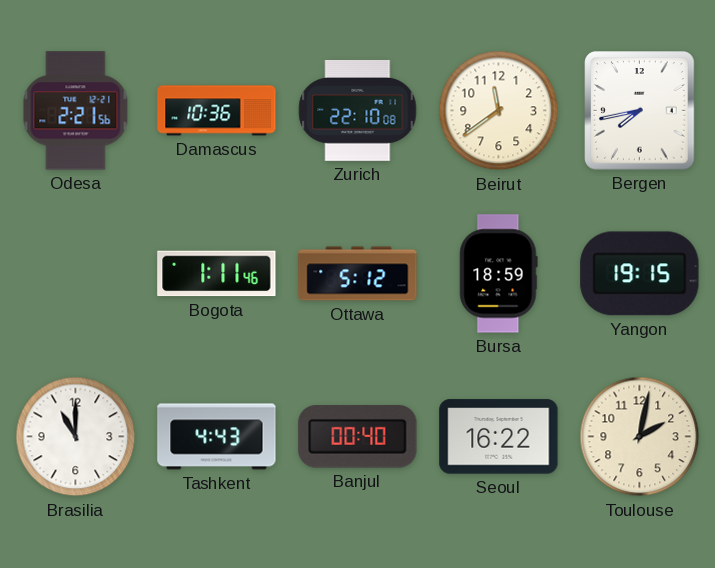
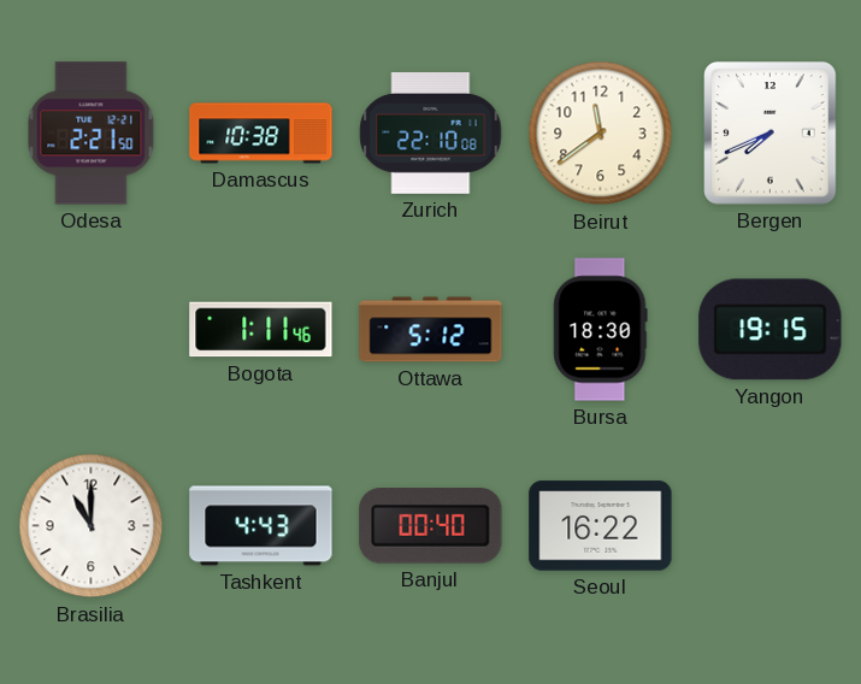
Odesa: 2:21:56 -> 2:21:50
Damascus: 10:36 -> 10:38
Bergen: 7:43 -> 7:41
Bursa: 18:59 -> 18:30
Toulouse: 2:02 -> none
